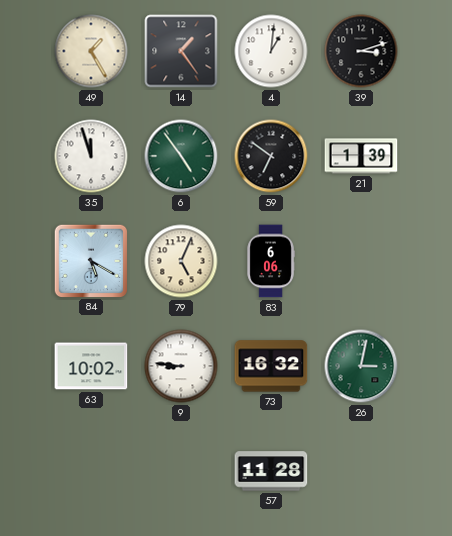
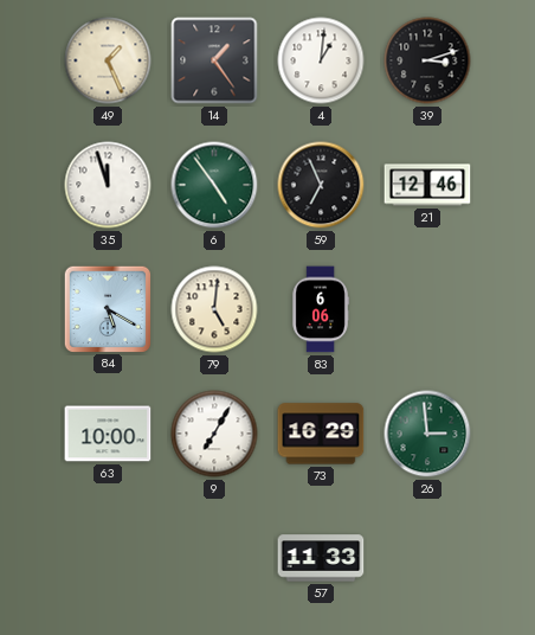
49: 1:25 -> 1:26
59: 6:51 -> 6:56
21: 1:39 -> 12:46
79: 5:04 -> 5:01
63: 10:02 -> 10:00
9: 8:46 -> 7:05
73: 16:32 -> 16:29
26: 3:02 -> 2:59
57: 11:28 -> 11:33
